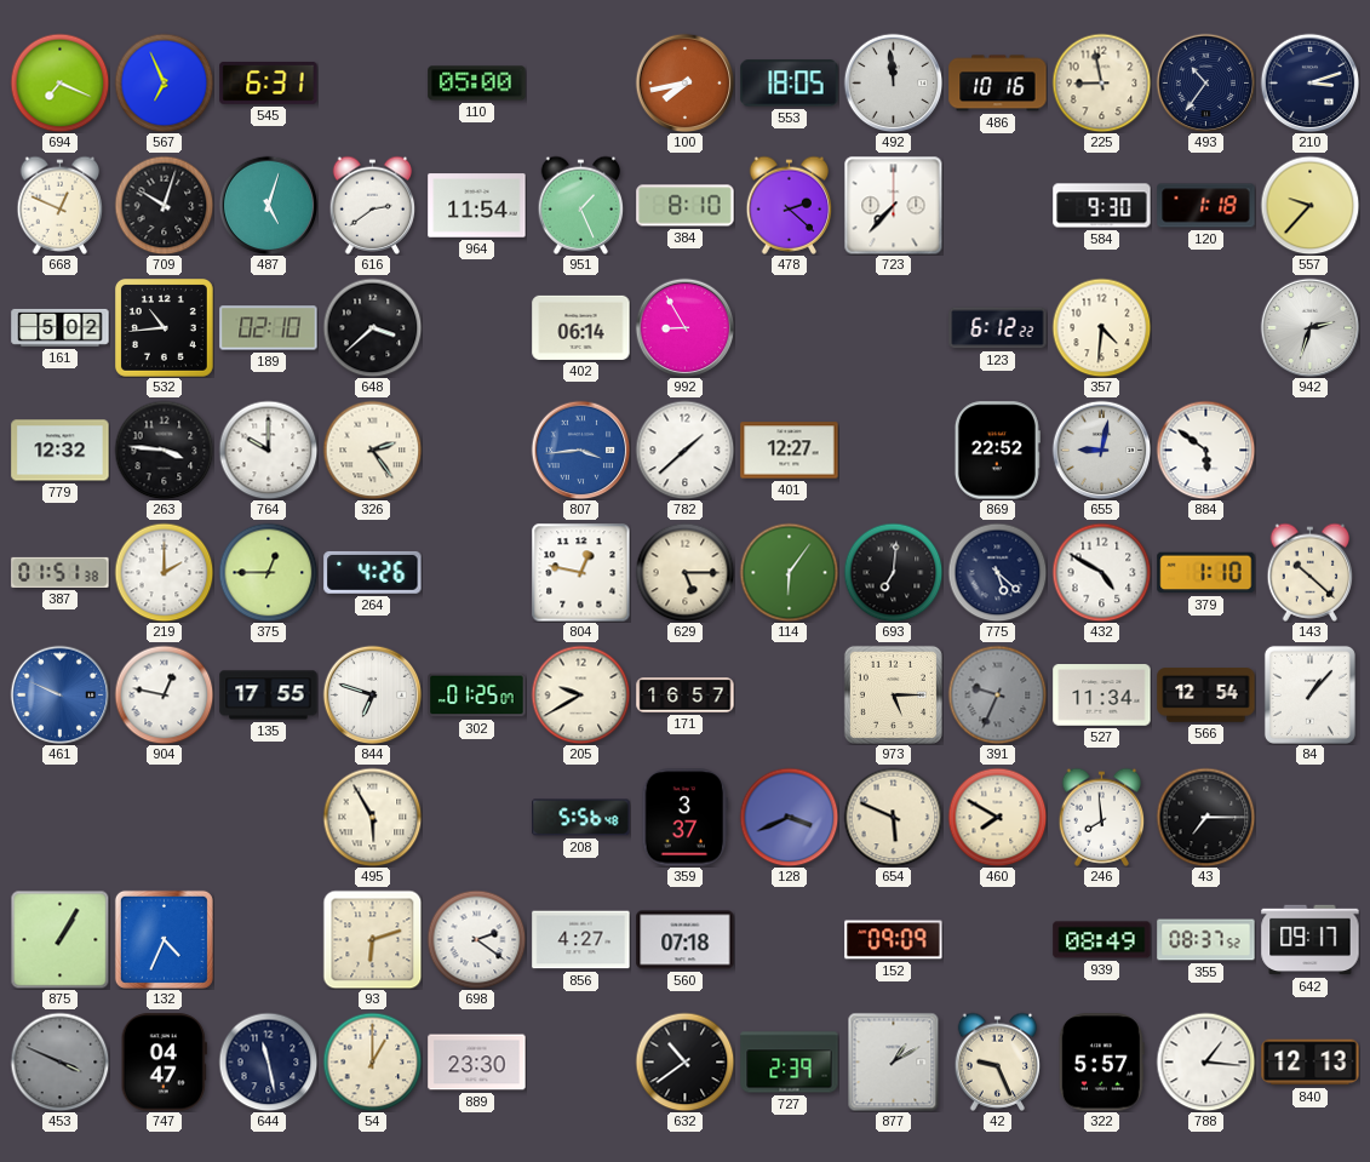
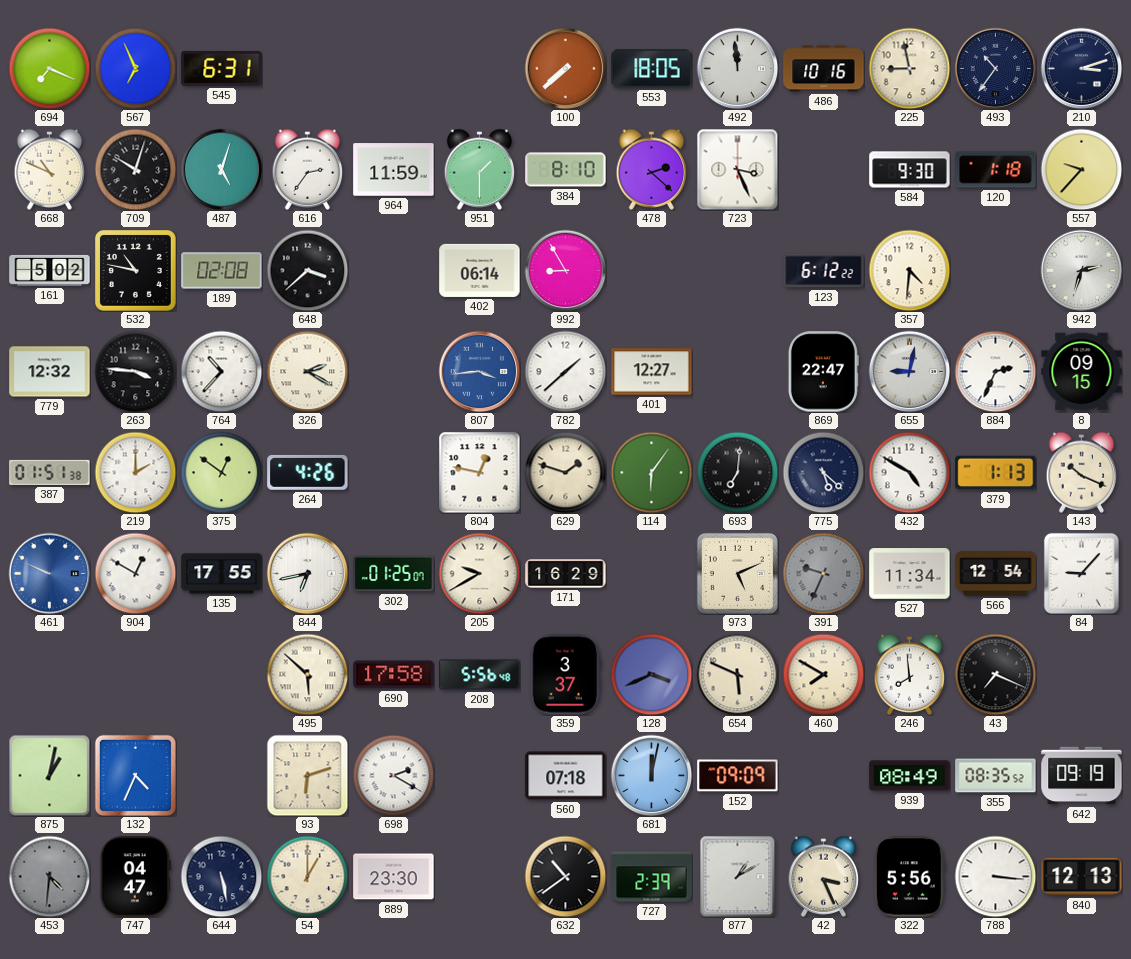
110: 05:00 -> none
100: 7:43 -> 7:38
668: 12:49 -> 10:49
616: 2:39 -> 2:36
964: 11:54 -> 11:59
951: 1:26 -> 1:30
723: 7:37 -> 3:26
532: 10:44 -> 10:47
189: 02:10 -> 02:08
764: 10:00 -> 10:37
326: 2:24 -> 2:20
869: 22:52 -> 22:47
884: 5:51 -> 2:34
8: none -> 09:15
375: 12:45 -> 12:51
629: 5:15 -> 1:48
379: 1:10 -> 1:13
143: 10:22 -> 10:19
904: 12:47 -> 12:50
844: 6:48 -> 6:43
171: 16:57 -> 16:29
973: 5:15 -> 5:11
84: 1:07 -> 9:07
495: 5:55 -> 5:52
690: none -> 17:58
43: 7:15 -> 7:19
875: 1:05 -> 1:02
698: 2:21 -> 2:20
856: 4:27 -> none
681: none -> 12:02
355: 08:37 -> 08:35
642: 09:17 -> 09:19
453: 3:49 -> 4:31
644: 11:28 -> 5:28
42: 9:26 -> 3:26
322: 5:57 -> 5:56
788: 1:16 -> 3:16
